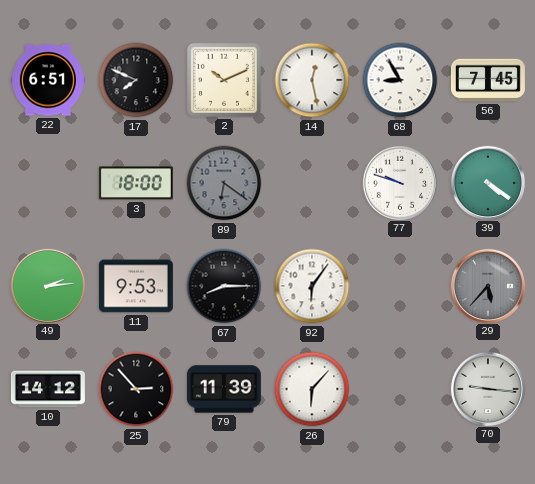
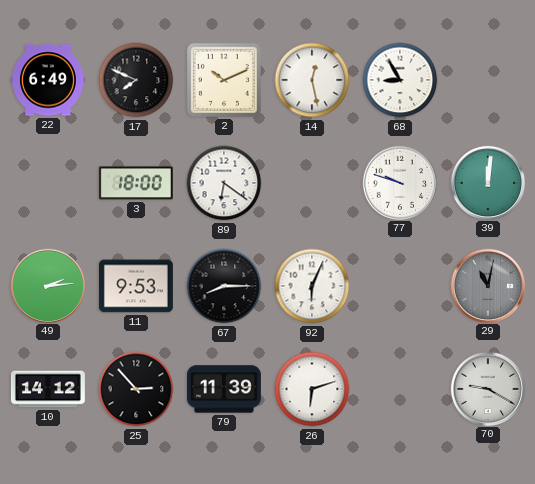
22: 6:51 -> 6:49
56: 7:45 -> none
89 dial: grey -> white
39: 4:21 -> 12:01
92: 6:06 -> 6:04
29: 5:37 -> 11:02
26: 6:07 -> 6:12
70: 9:16 -> 9:20
